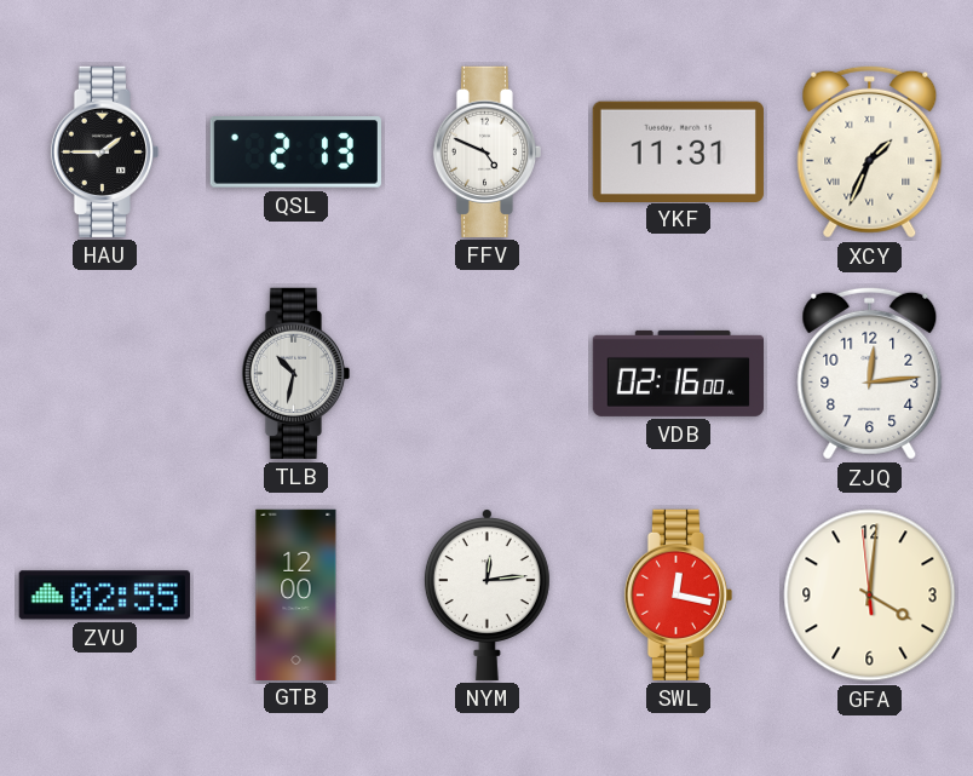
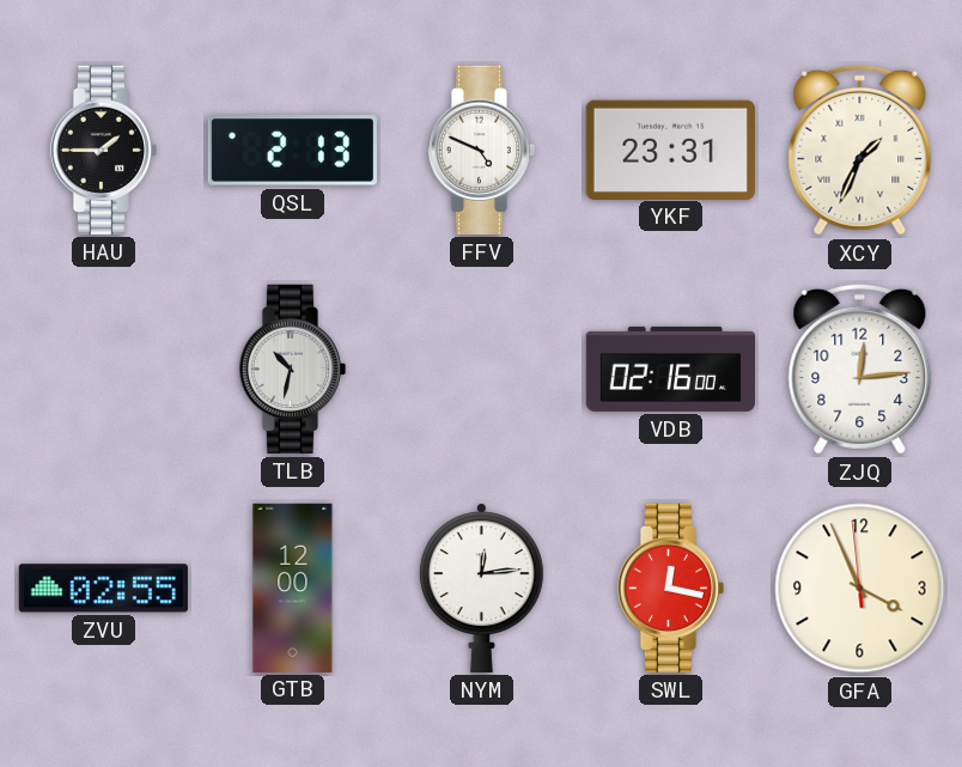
YKF: 11:31 -> 23:31
GFA: 4:00 -> 3:55
